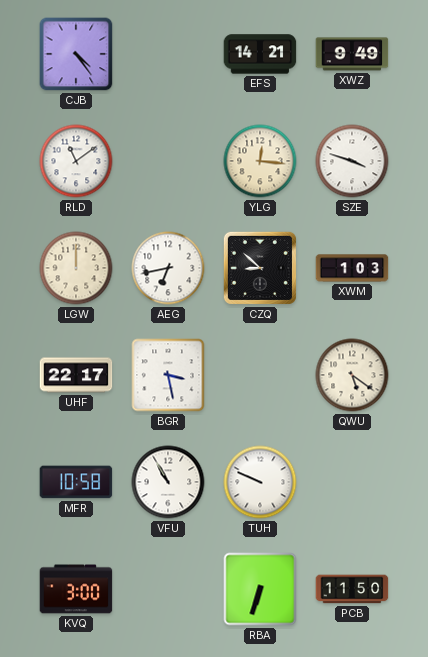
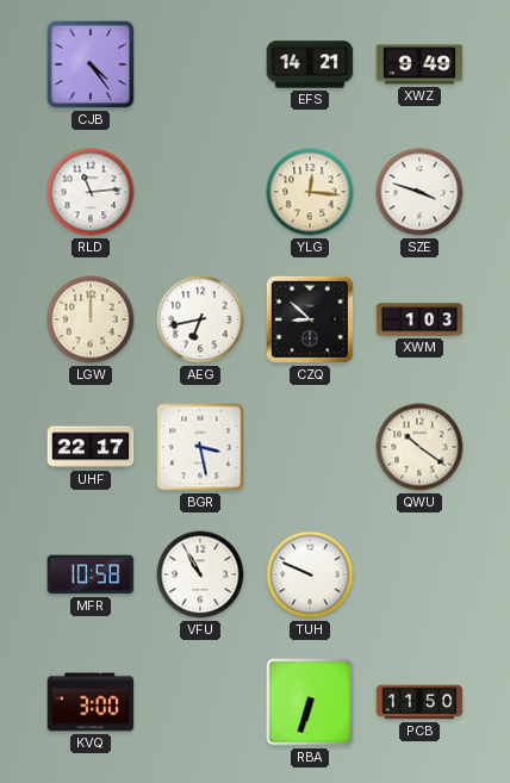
RLD: 11:09 -> 11:14
QWU: 5:21 -> 10:21
